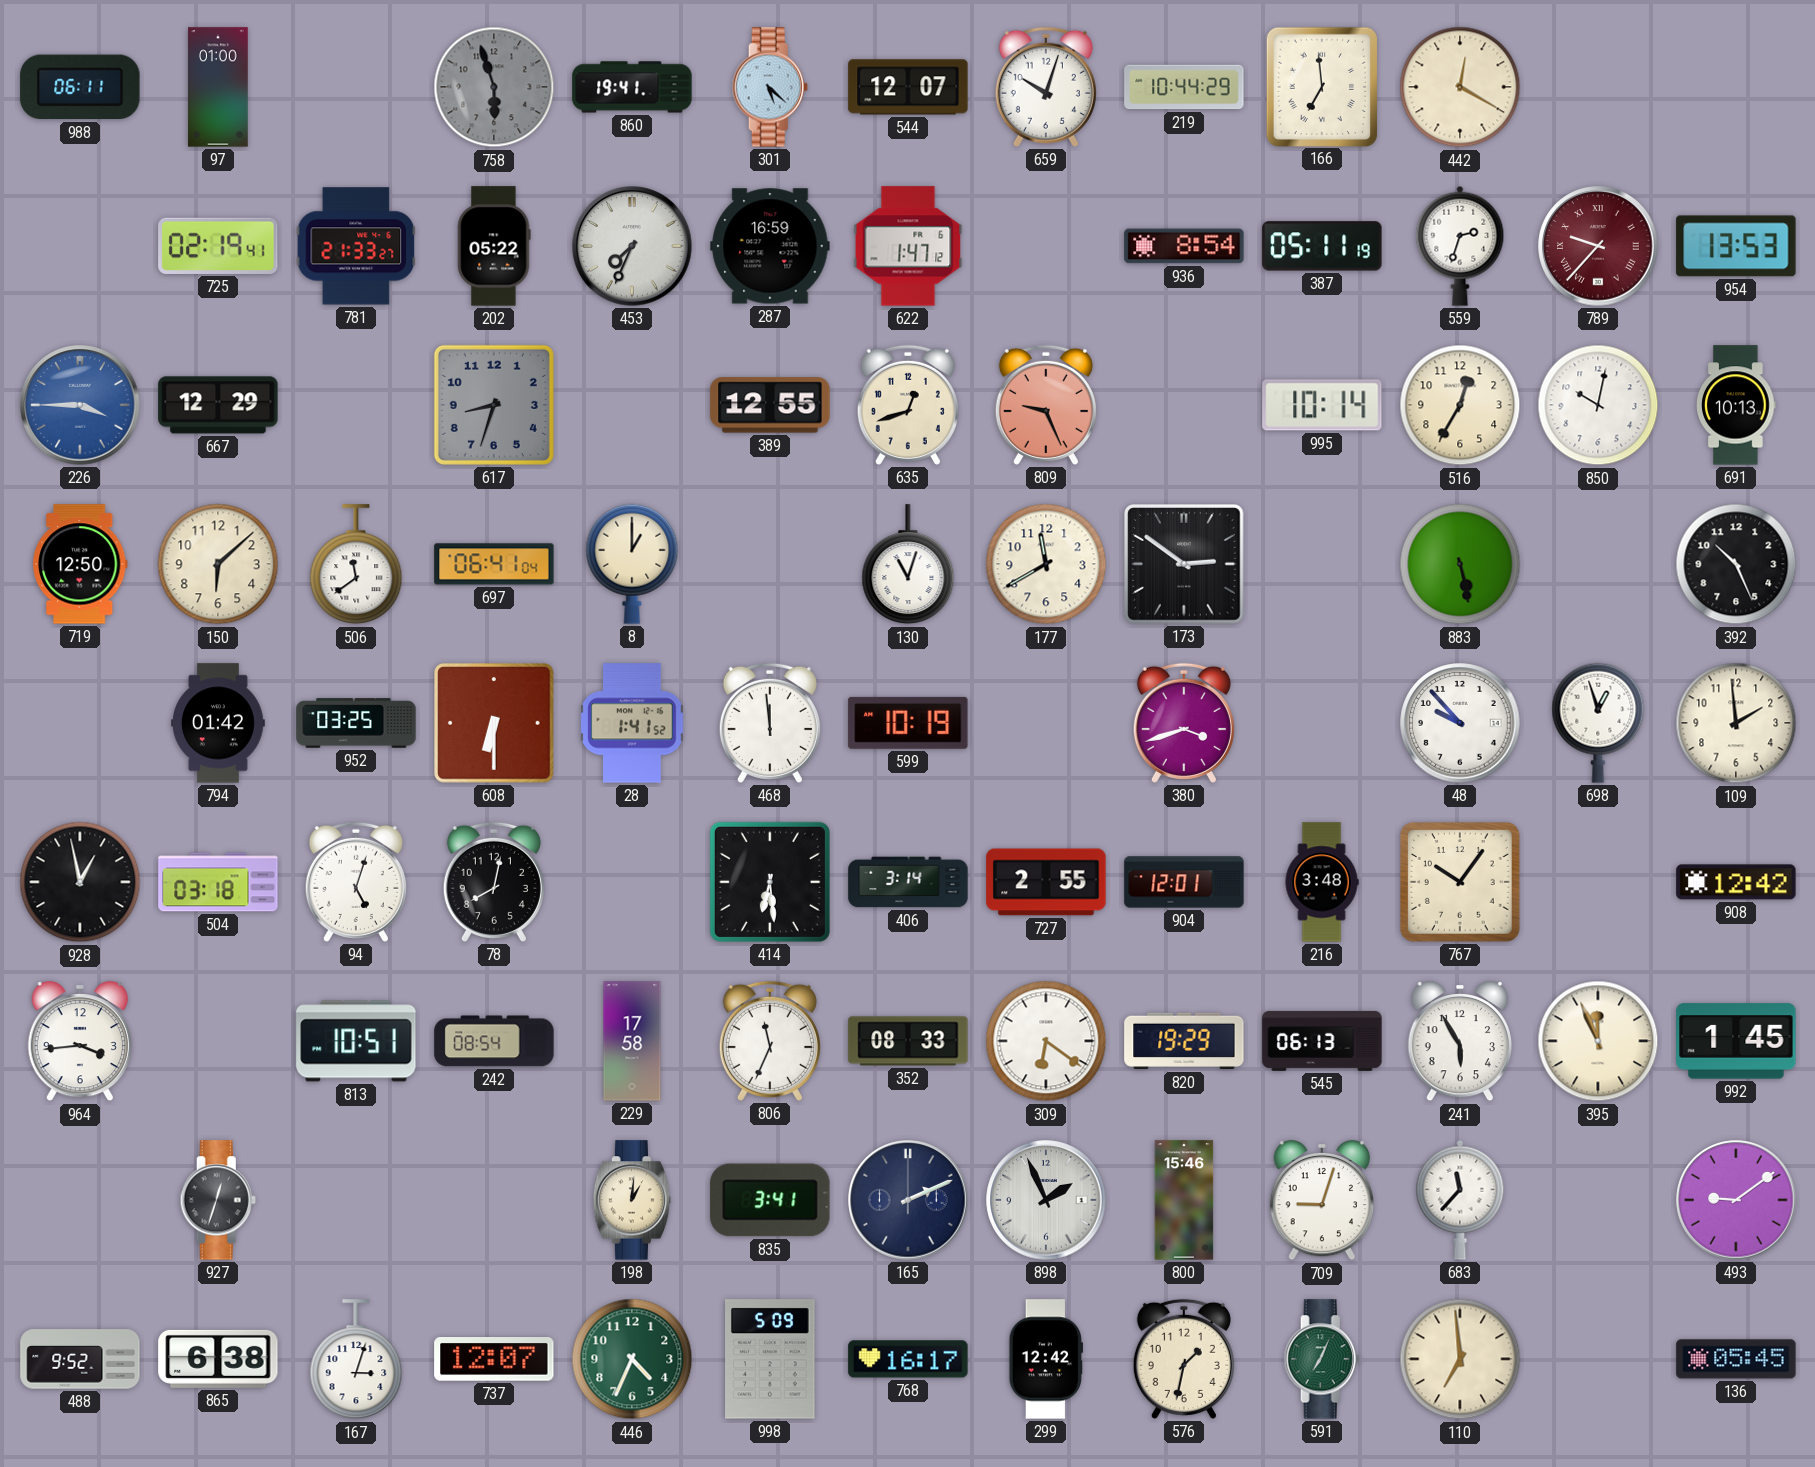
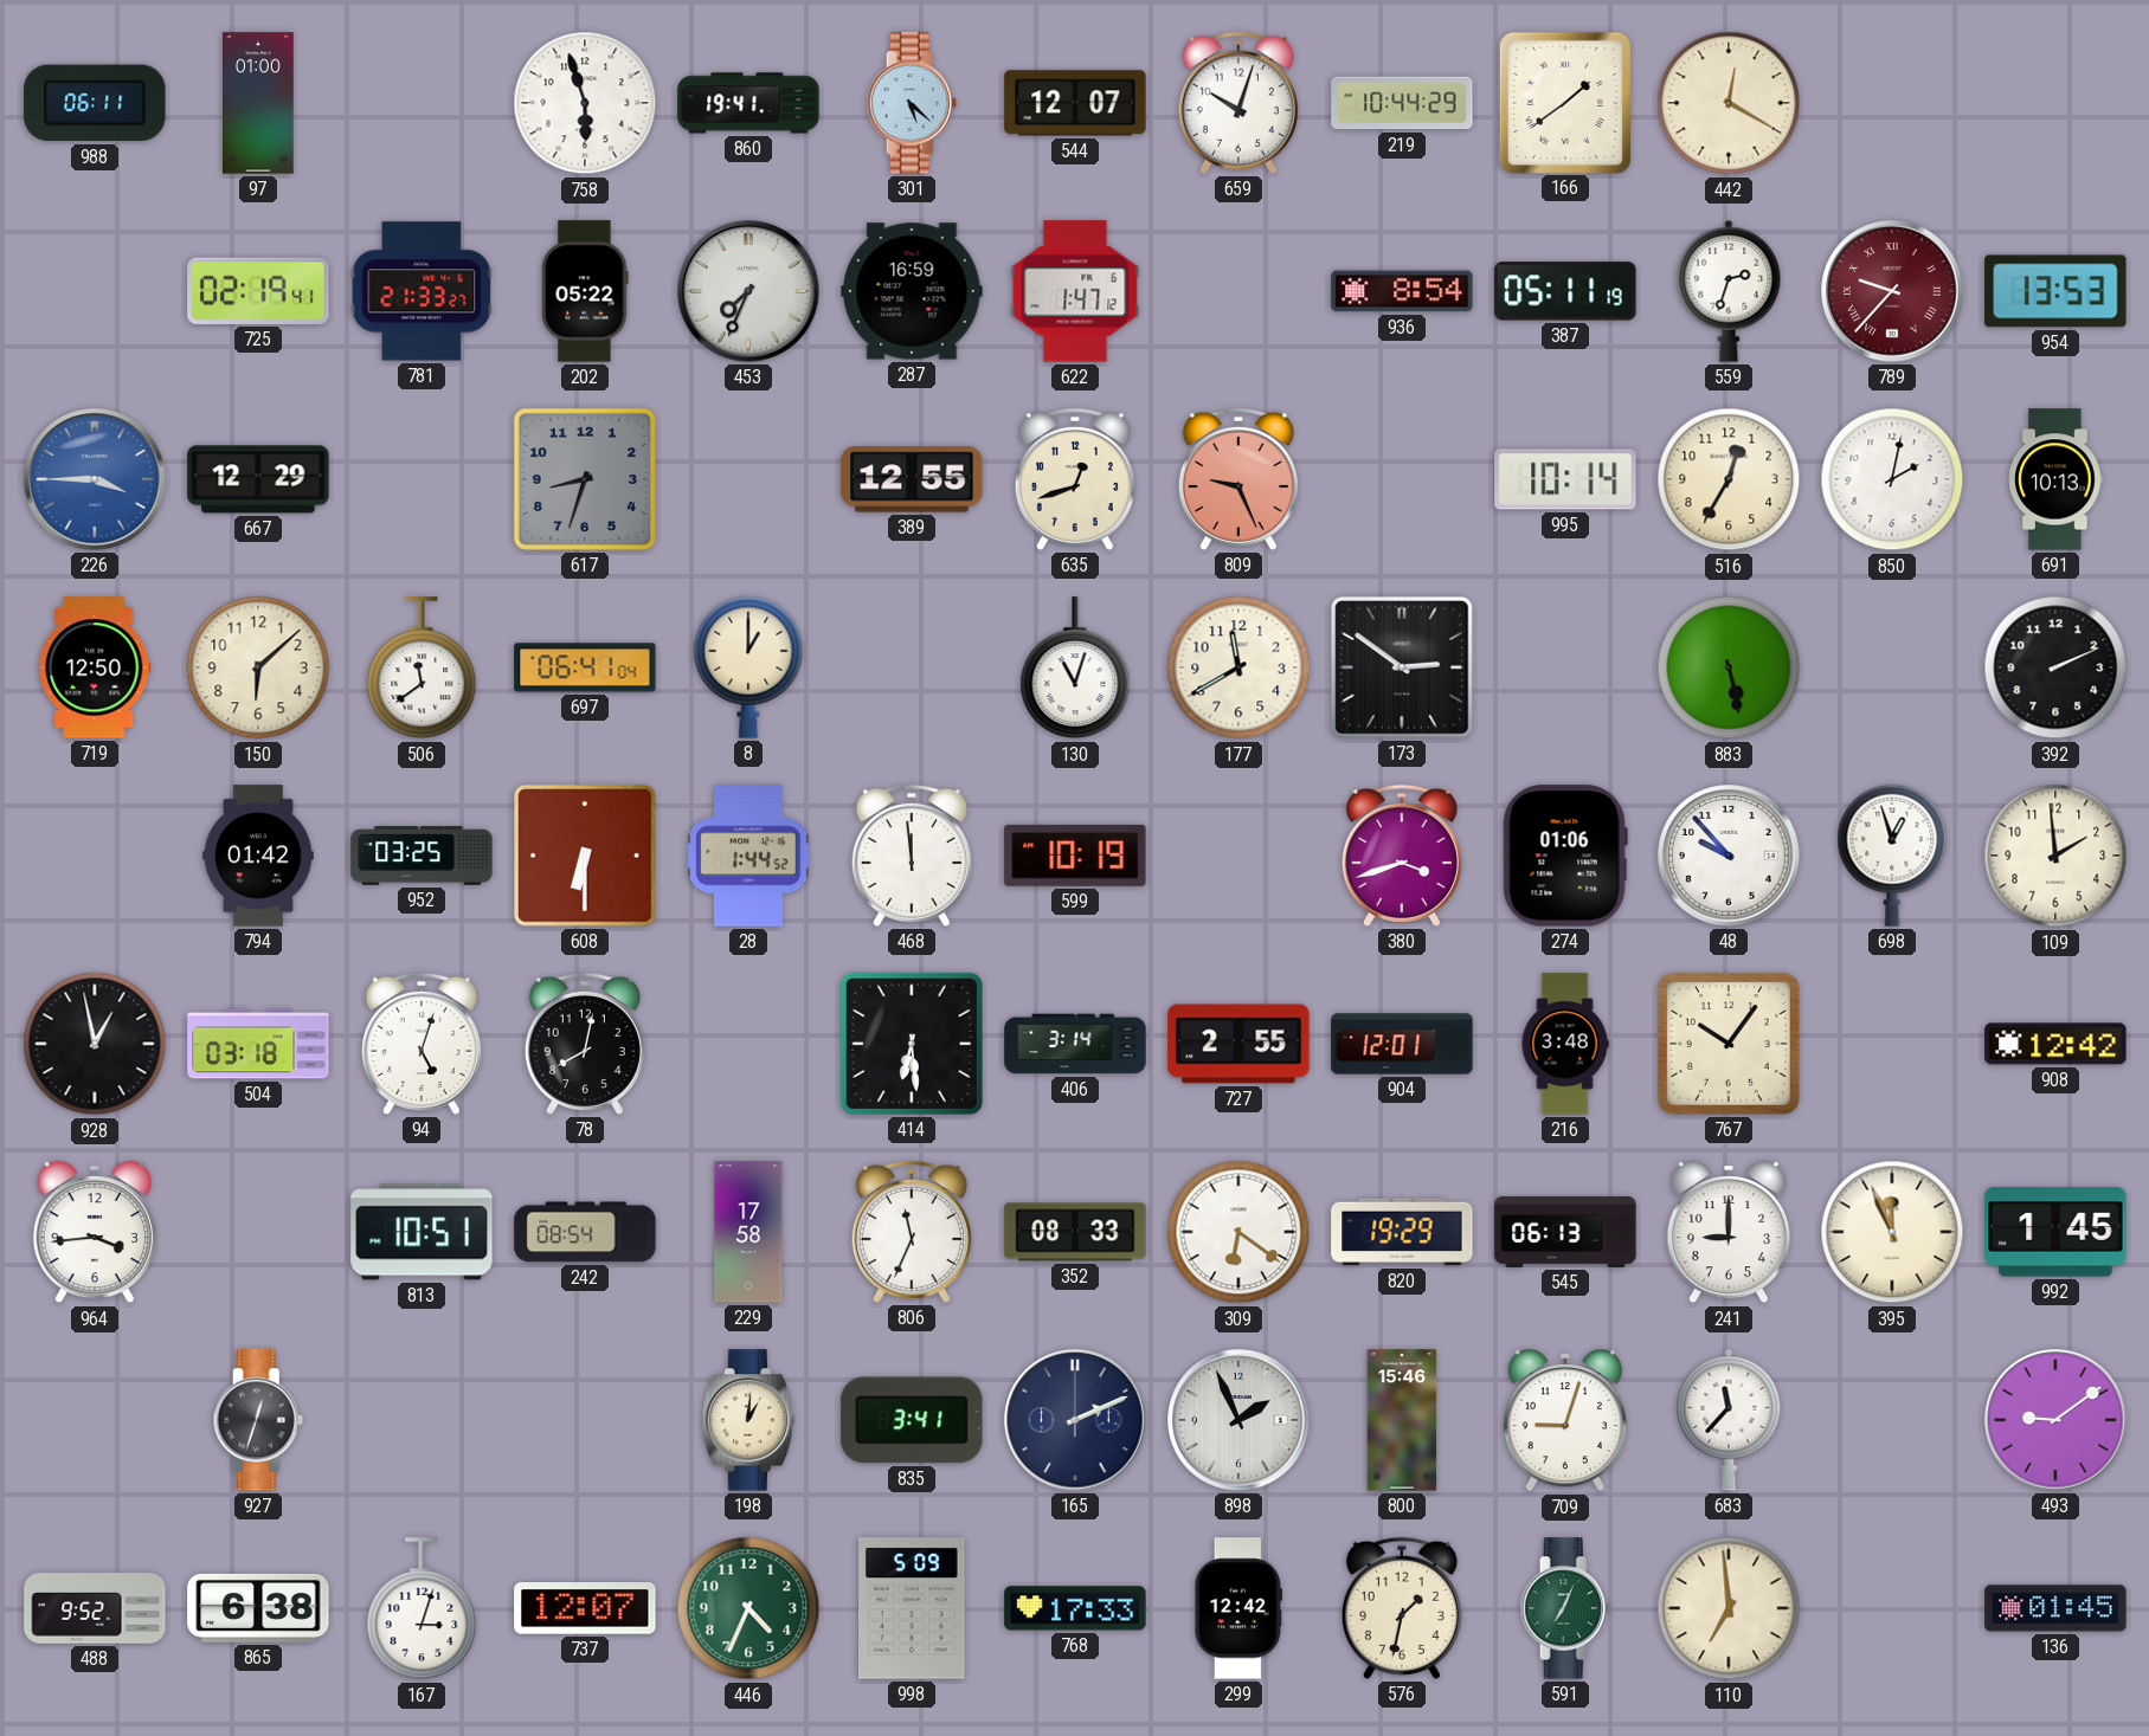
758 dial: grey -> white
166: 6:59 -> 1:39
850: 10:02 -> 2:02
392: 10:26 -> 2:11
28: 1:41 -> 1:44
274: none -> 01:06
241: 5:55 -> 9:00
768: 16:17 -> 17:33
136: 05:45 -> 01:45
